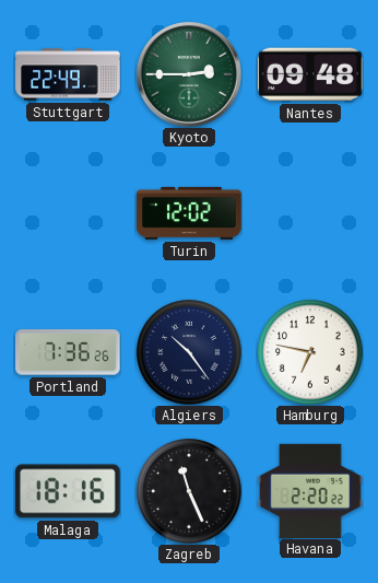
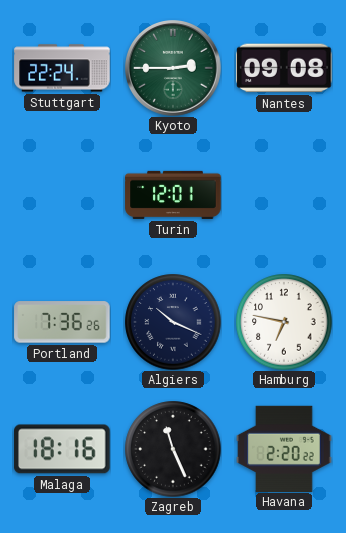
Stuttgart: 22:49 -> 22:24
Nantes: 09:48 -> 09:08
Turin: 12:02 -> 12:01
Algiers: 10:24 -> 10:19
